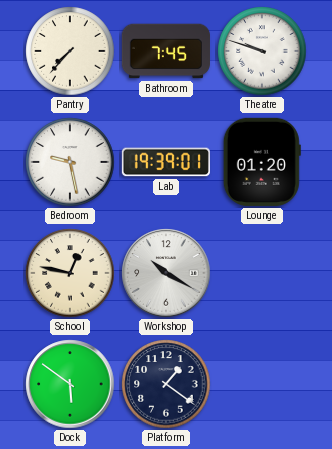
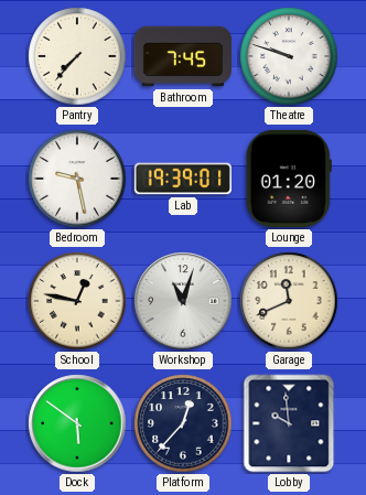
Workshop: 10:20 -> 11:03
Garage: none -> 11:41
Platform: 1:21 -> 12:37
Lobby: none -> 9:59
